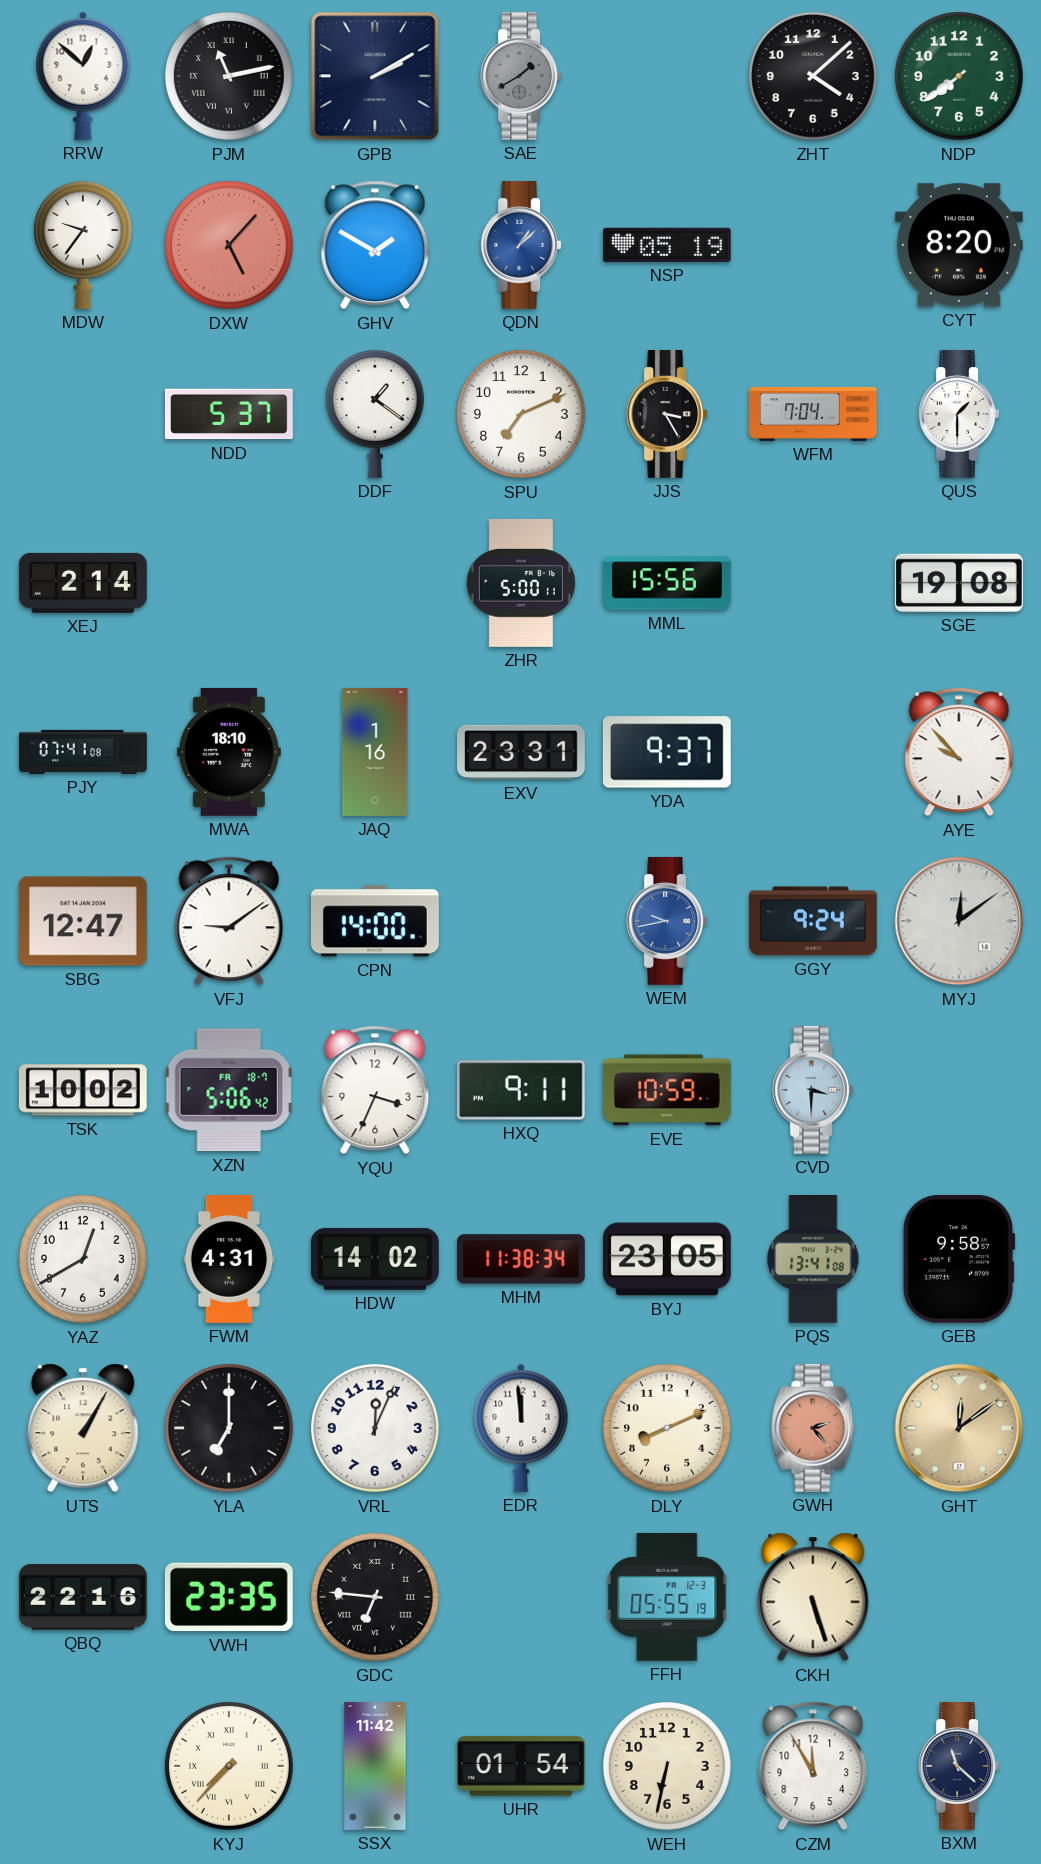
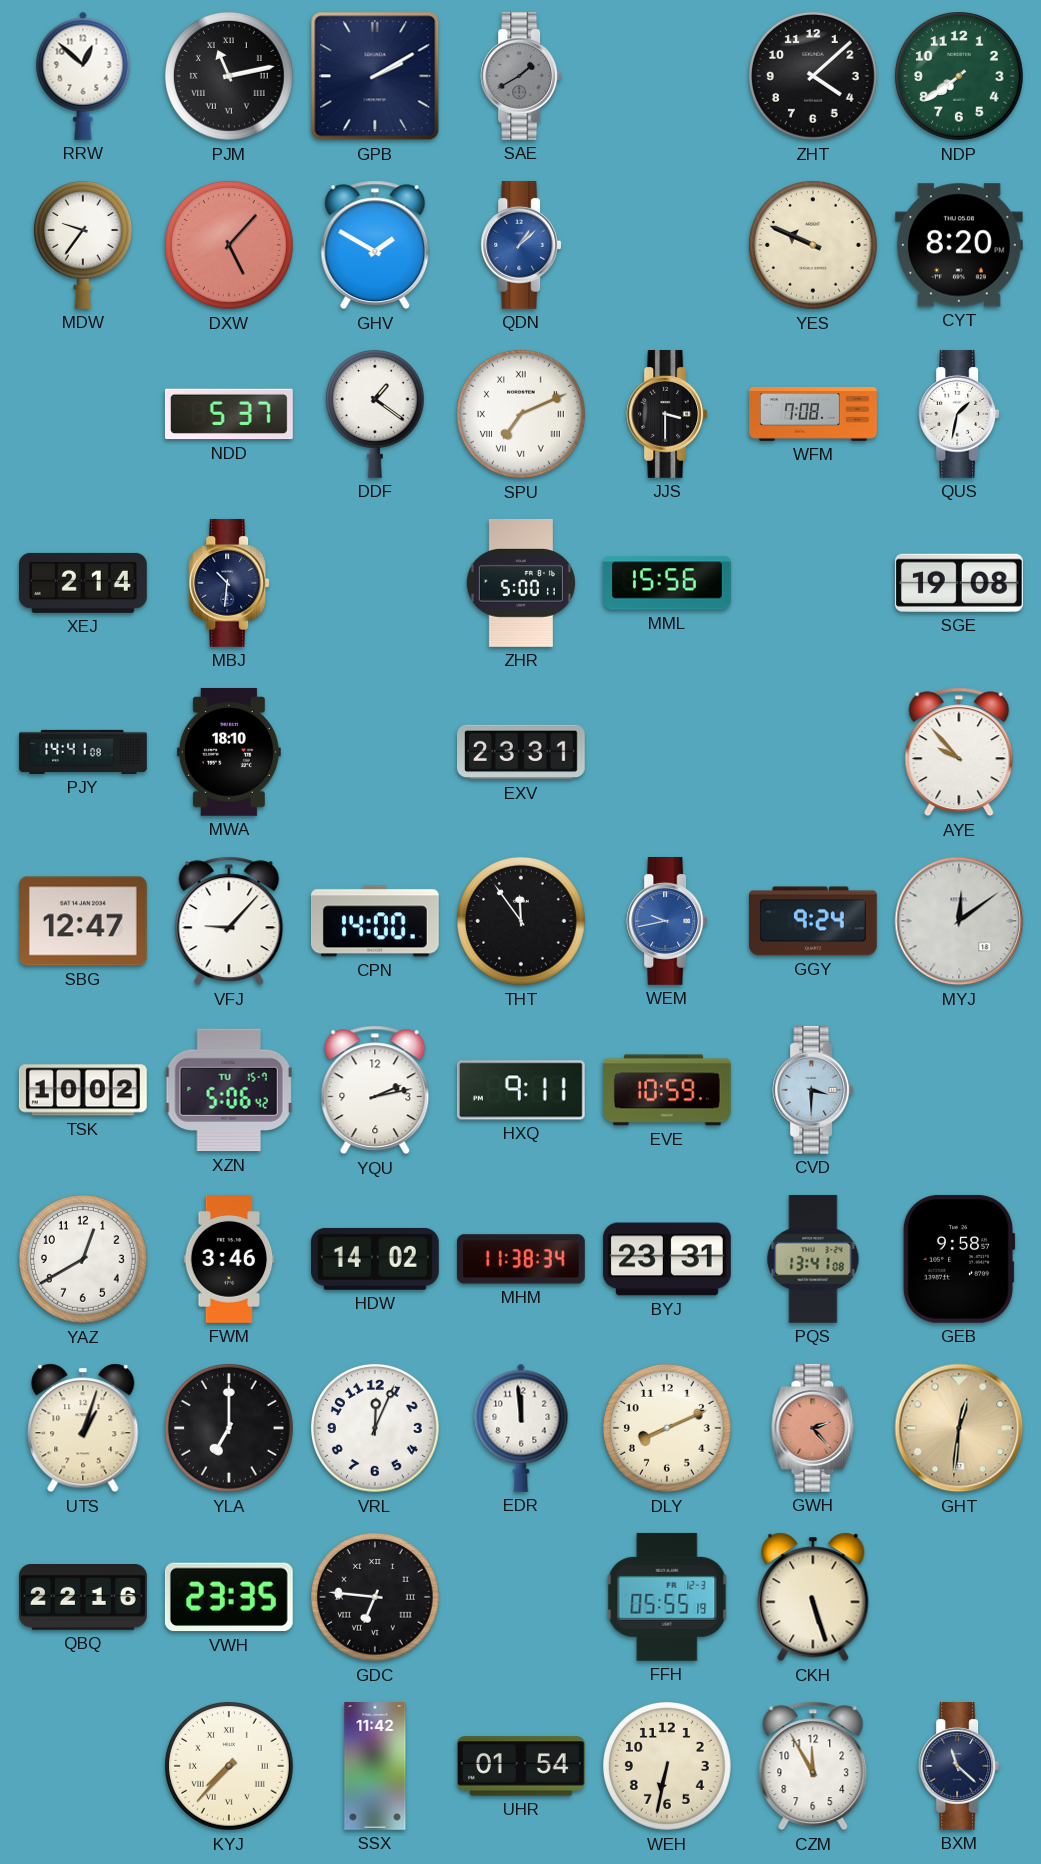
NSP: 05:19 -> none
YES: none -> 9:49
SPU numerals: Arabic -> Roman
JJS: 3:25 -> 3:30
WFM: 7:04 -> 7:08
QUS: 1:30 -> 1:32
MBJ: none -> 10:31
PJY: 07:41 -> 14:41
JAQ: 1:16 -> none
YDA: 9:37 -> none
VFJ: 9:09 -> 9:07
THT: none -> 11:54
XZN date: FR 18-7 -> TU 15-7
YQU: 3:34 -> 2:13
FWM: 4:31 -> 3:46
BYJ: 23:05 -> 23:31
UTS: 1:05 -> 1:03
GHT: 12:09 -> 12:31
